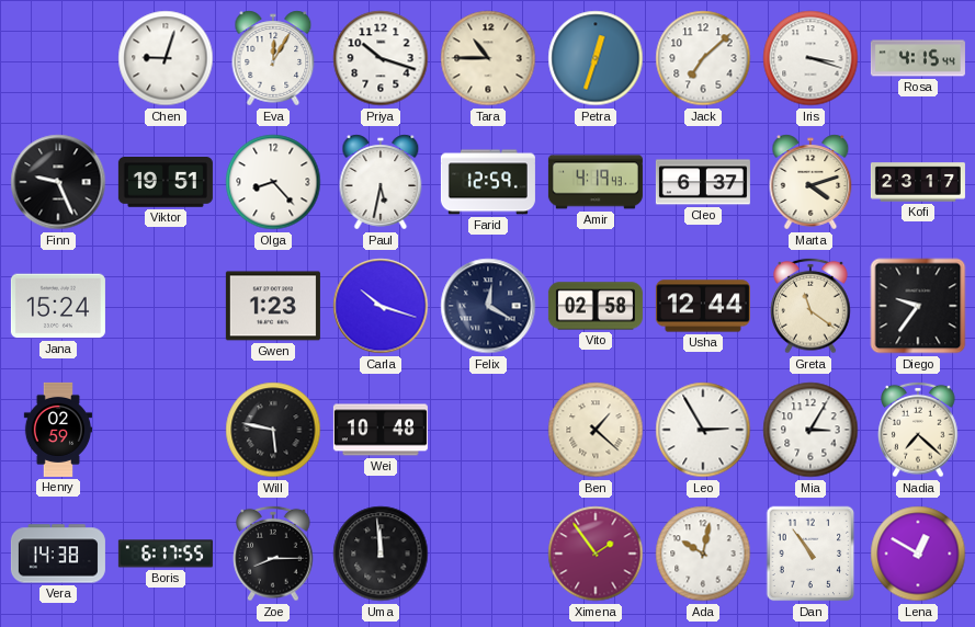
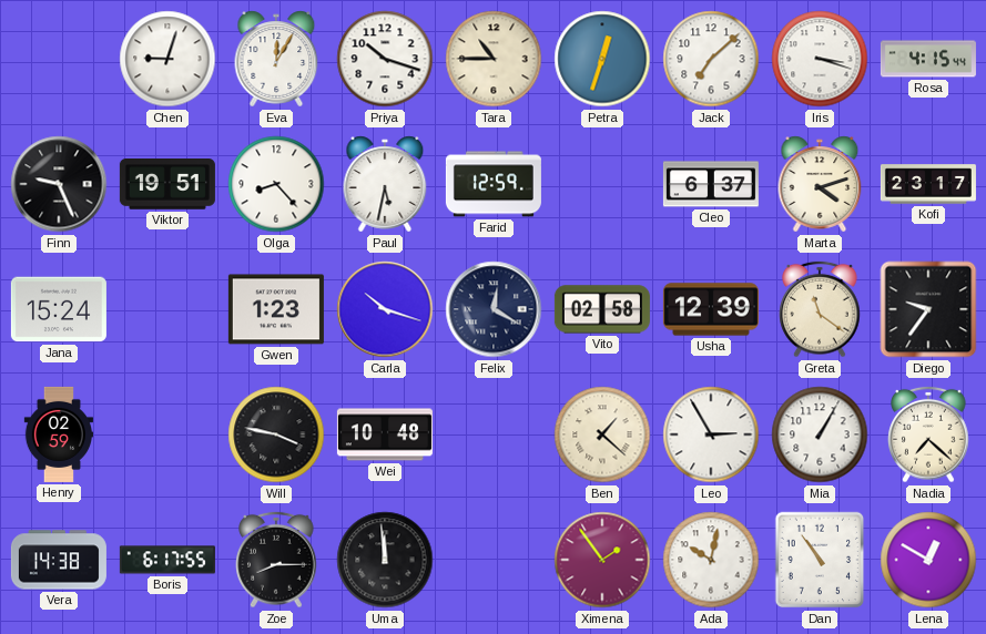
Amir: 4:19 -> none
Usha: 12:44 -> 12:39
Will: 5:47 -> 3:47
Mia: 3:05 -> 1:05
